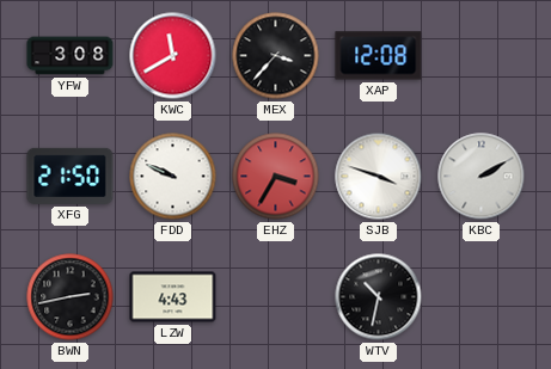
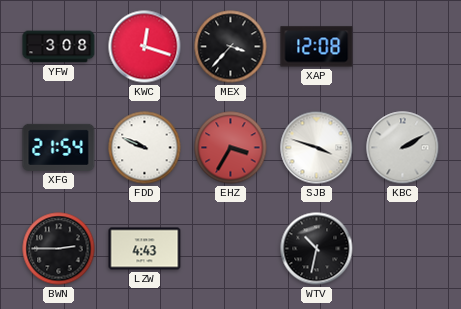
KWC: 11:40 -> 12:18
XFG: 21:50 -> 21:54
BWN: 2:43 -> 2:45
